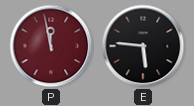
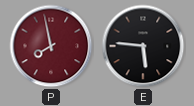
P: 11:58 -> 7:58
